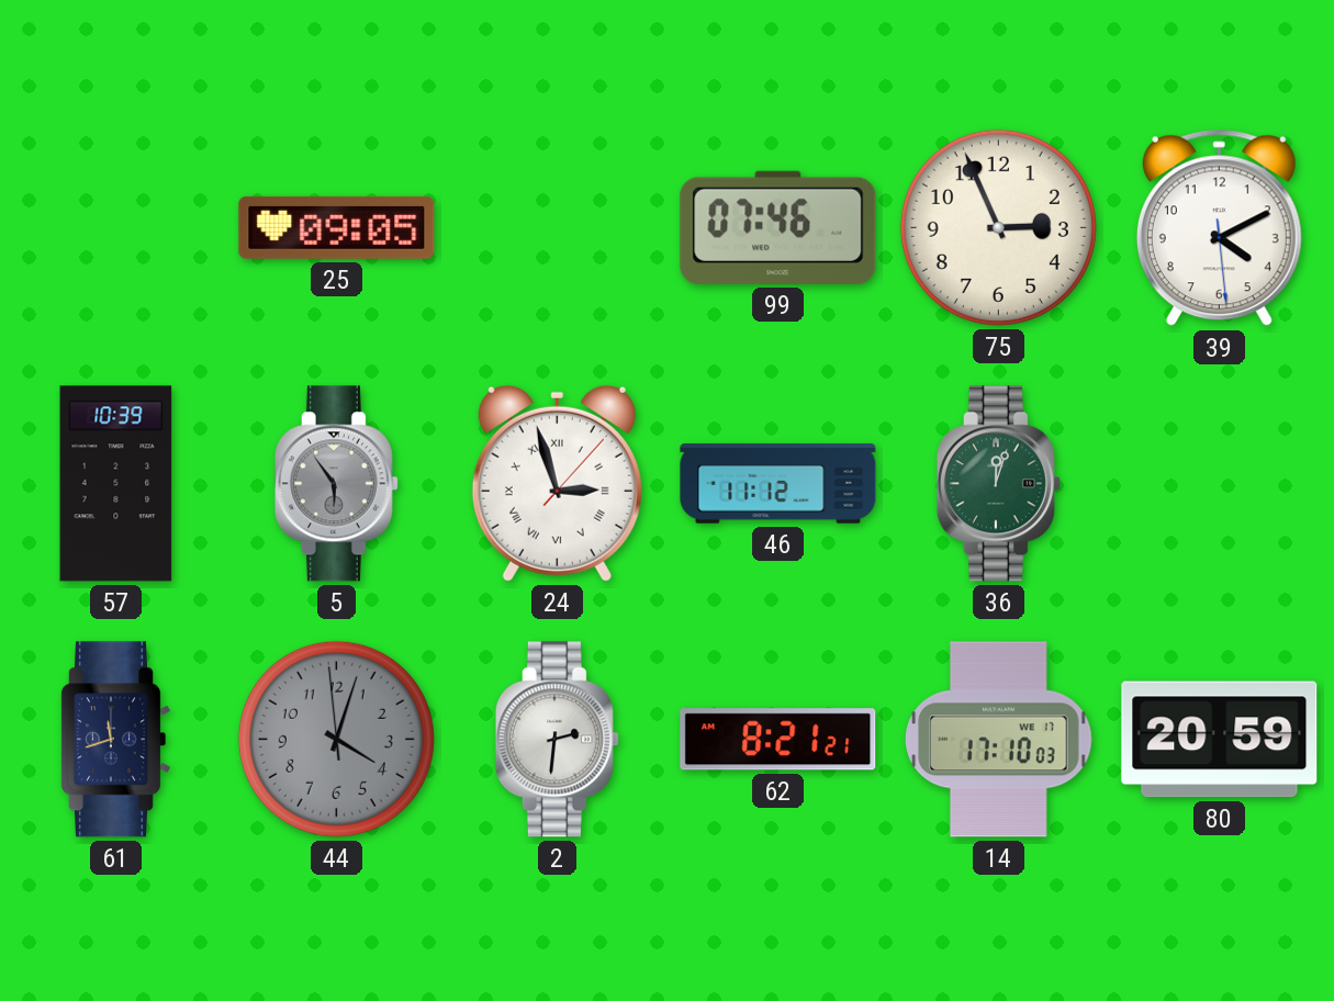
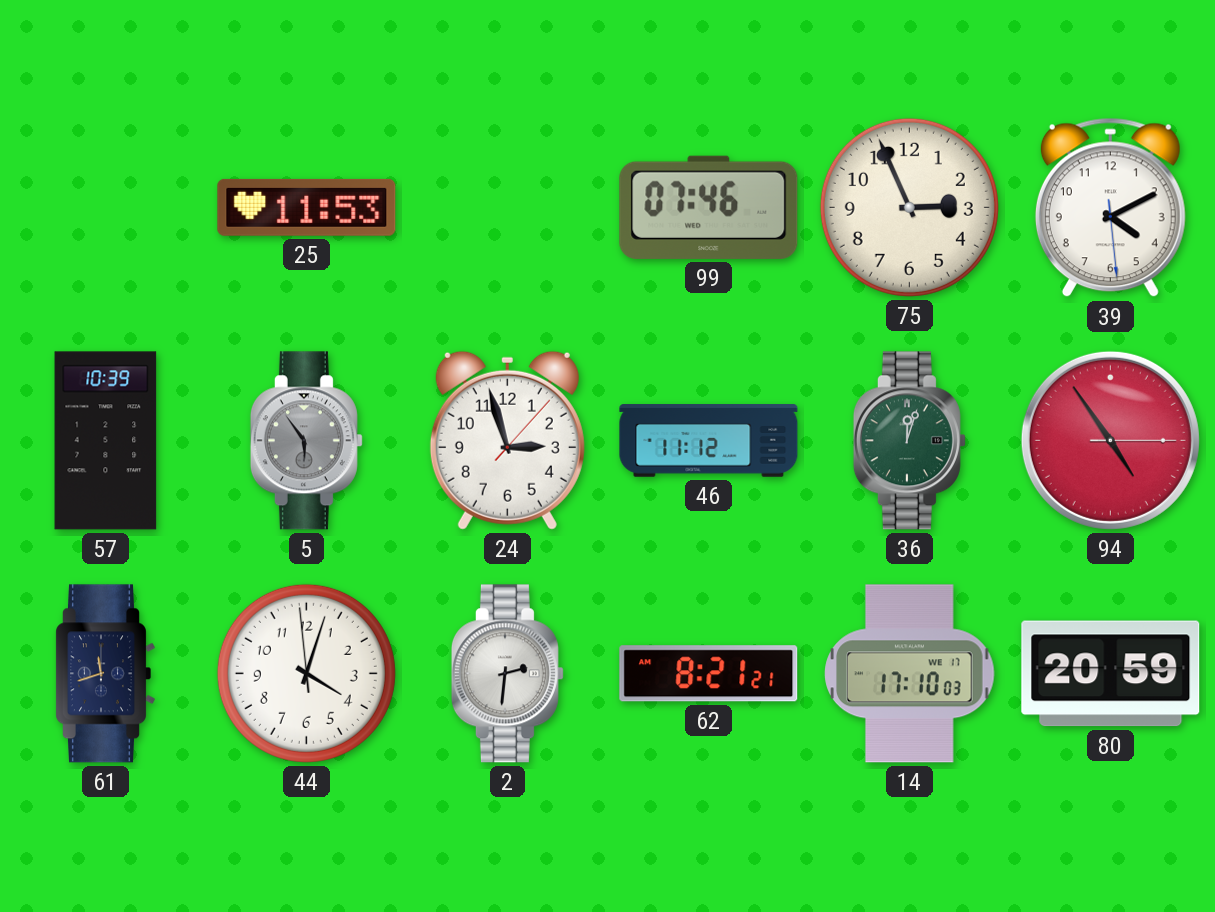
25: 09:05 -> 11:53
24 numerals: Roman -> Arabic
94: none -> 4:54
44 dial: grey -> white
